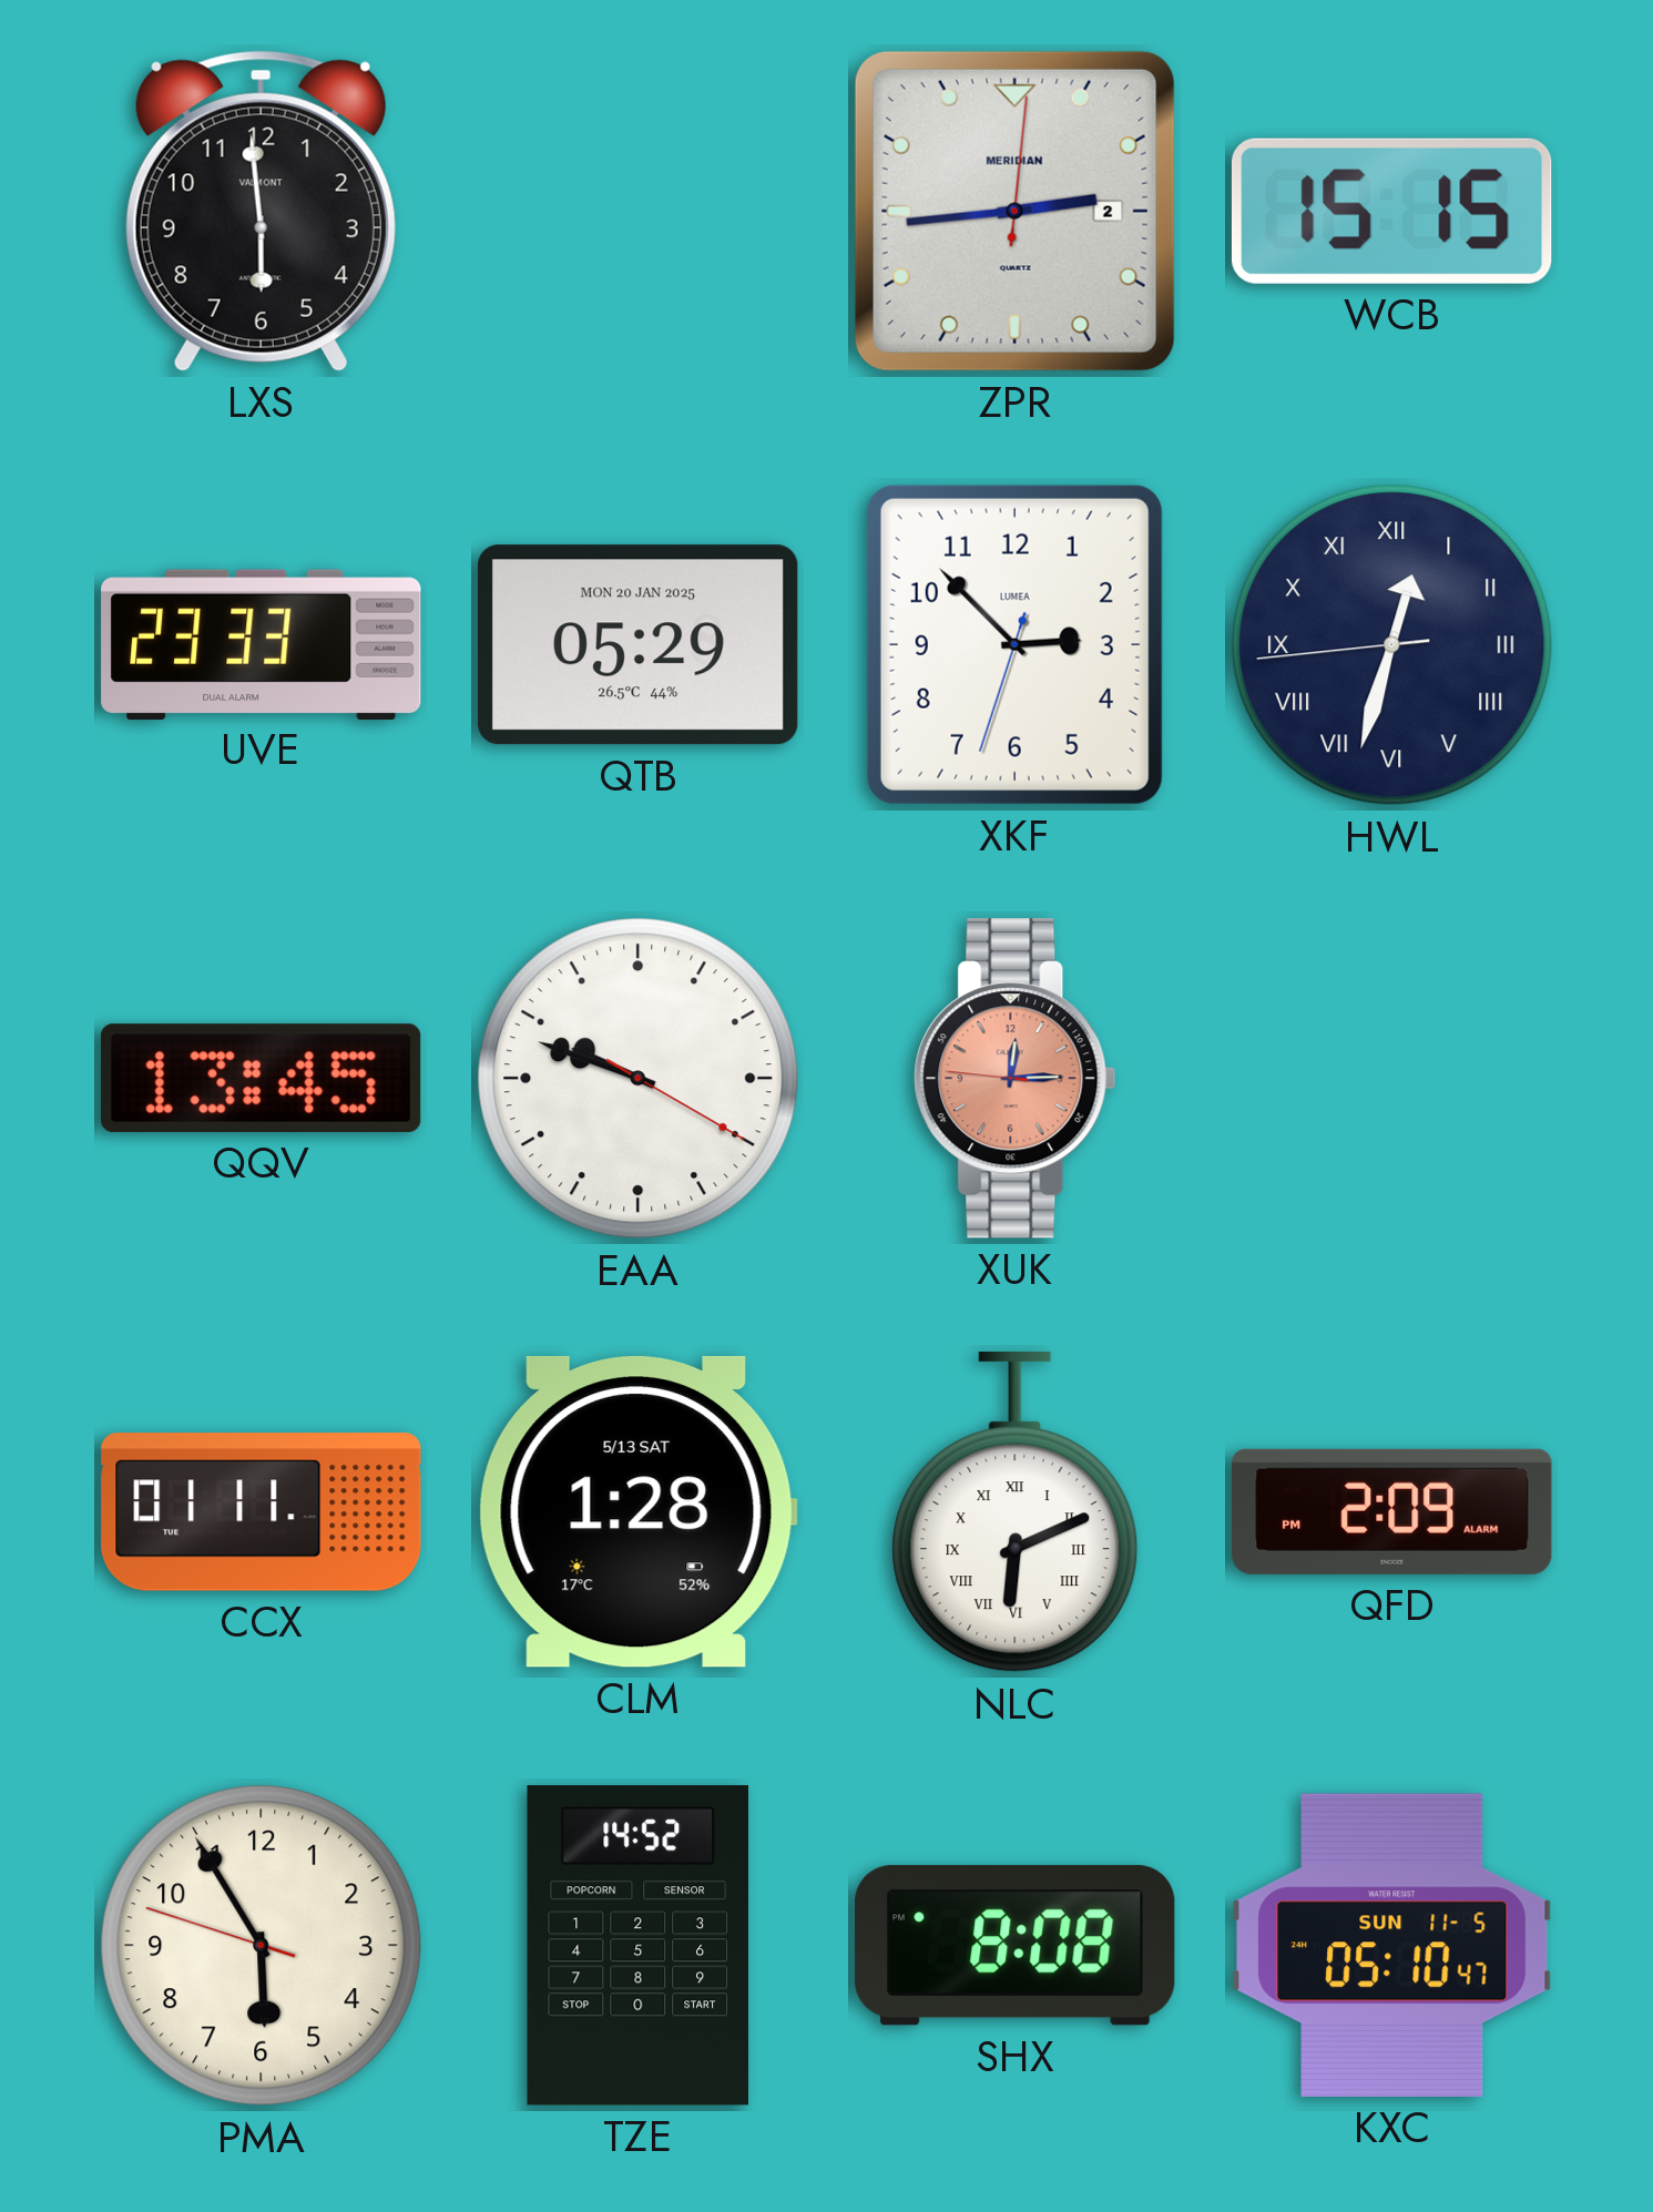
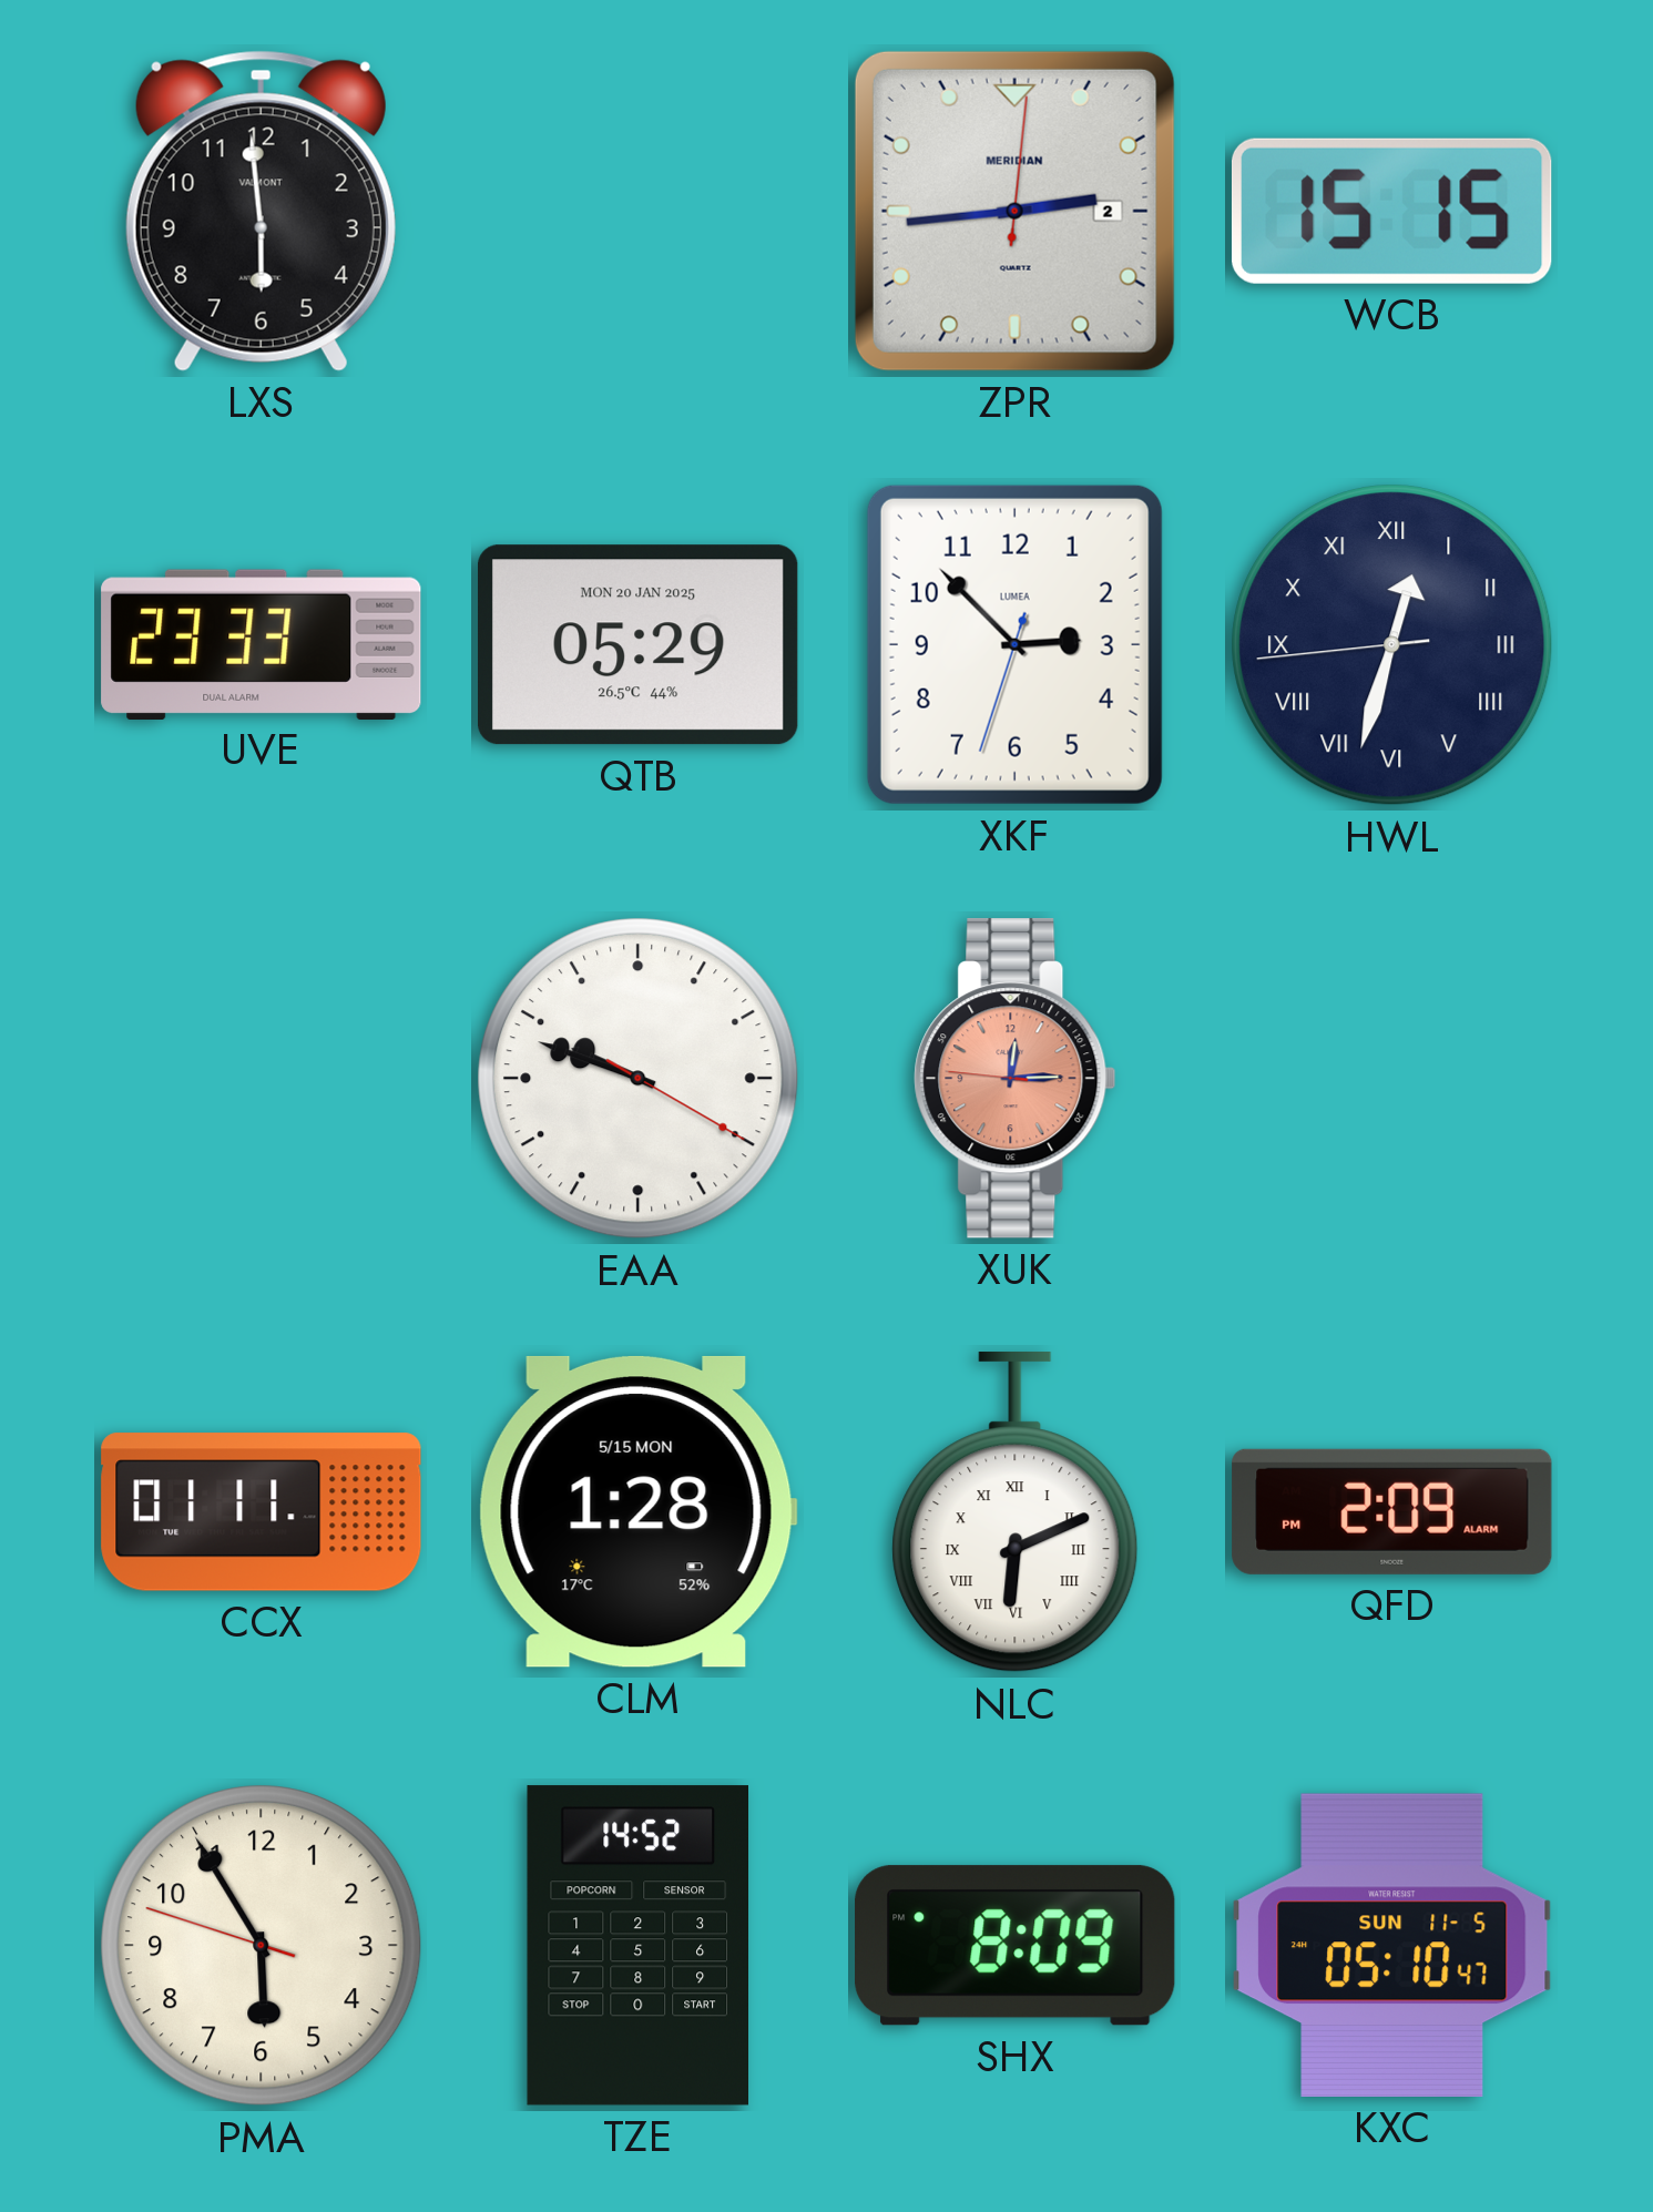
QQV: 13:45 -> none
CLM date: 5/13 SAT -> 5/15 MON
SHX: 8:08 -> 8:09
